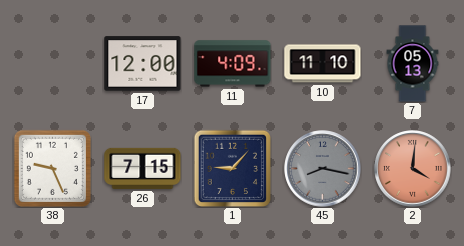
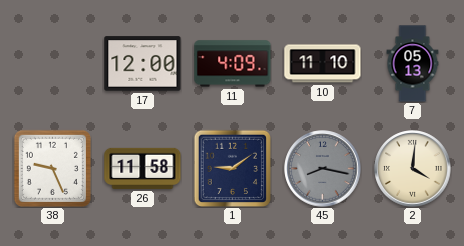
26: 7:15 -> 11:58
1: 9:07 -> 9:09
2 dial: salmon -> cream
